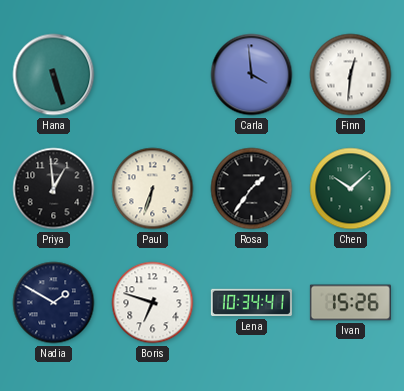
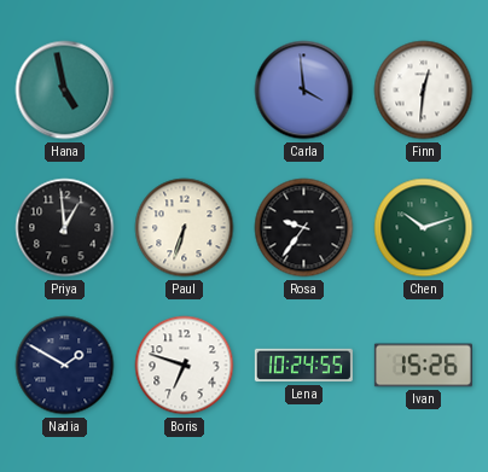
Hana: 5:27 -> 4:58
Rosa: 1:36 -> 9:36
Chen: 10:08 -> 10:12
Lena: 10:34 -> 10:24
